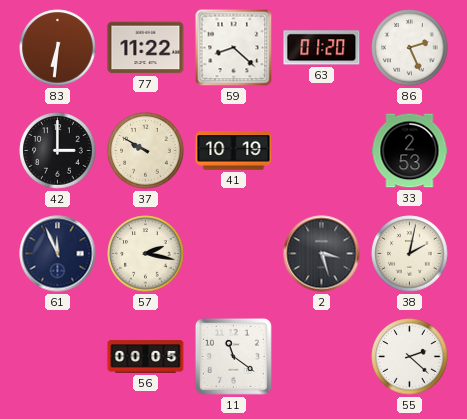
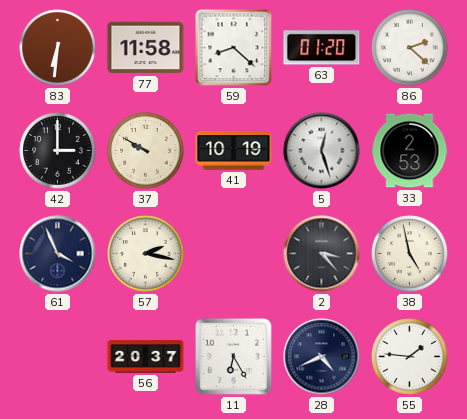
77: 11:22 -> 11:58
86: 2:26 -> 2:22
5: none -> 12:27
61: 11:56 -> 3:56
2: 3:27 -> 3:23
38: 2:02 -> 4:58
56: 00:05 -> 20:37
11: 11:21 -> 6:25
28: none -> 4:41
55: 2:22 -> 1:46
